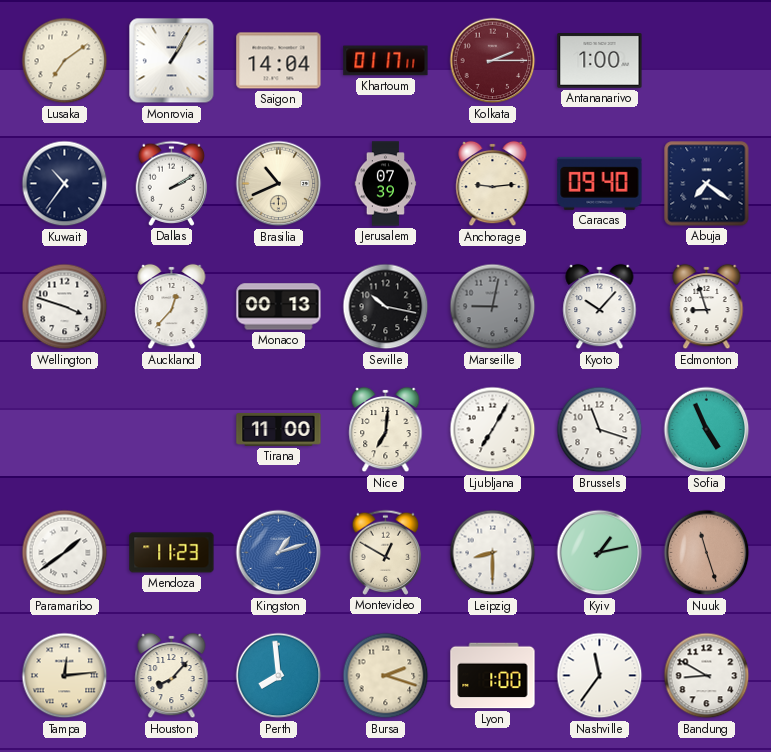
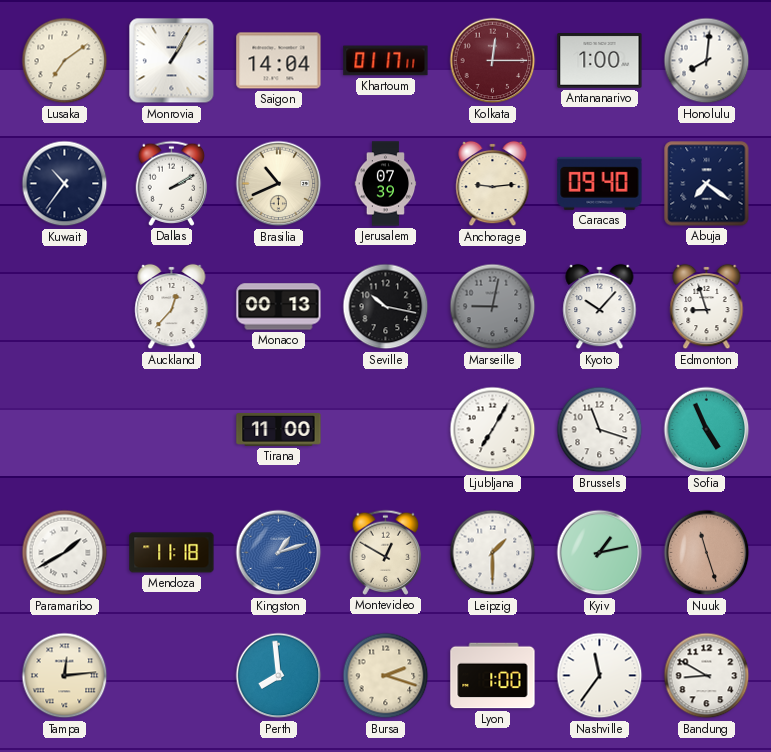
Kolkata: 2:15 -> 12:15
Honolulu: none -> 8:01
Wellington: 3:48 -> none
Nice: 7:01 -> none
Paramaribo: 1:39 -> 1:40
Mendoza: 11:23 -> 11:18
Leipzig: 8:30 -> 1:30
Houston: 8:07 -> none
